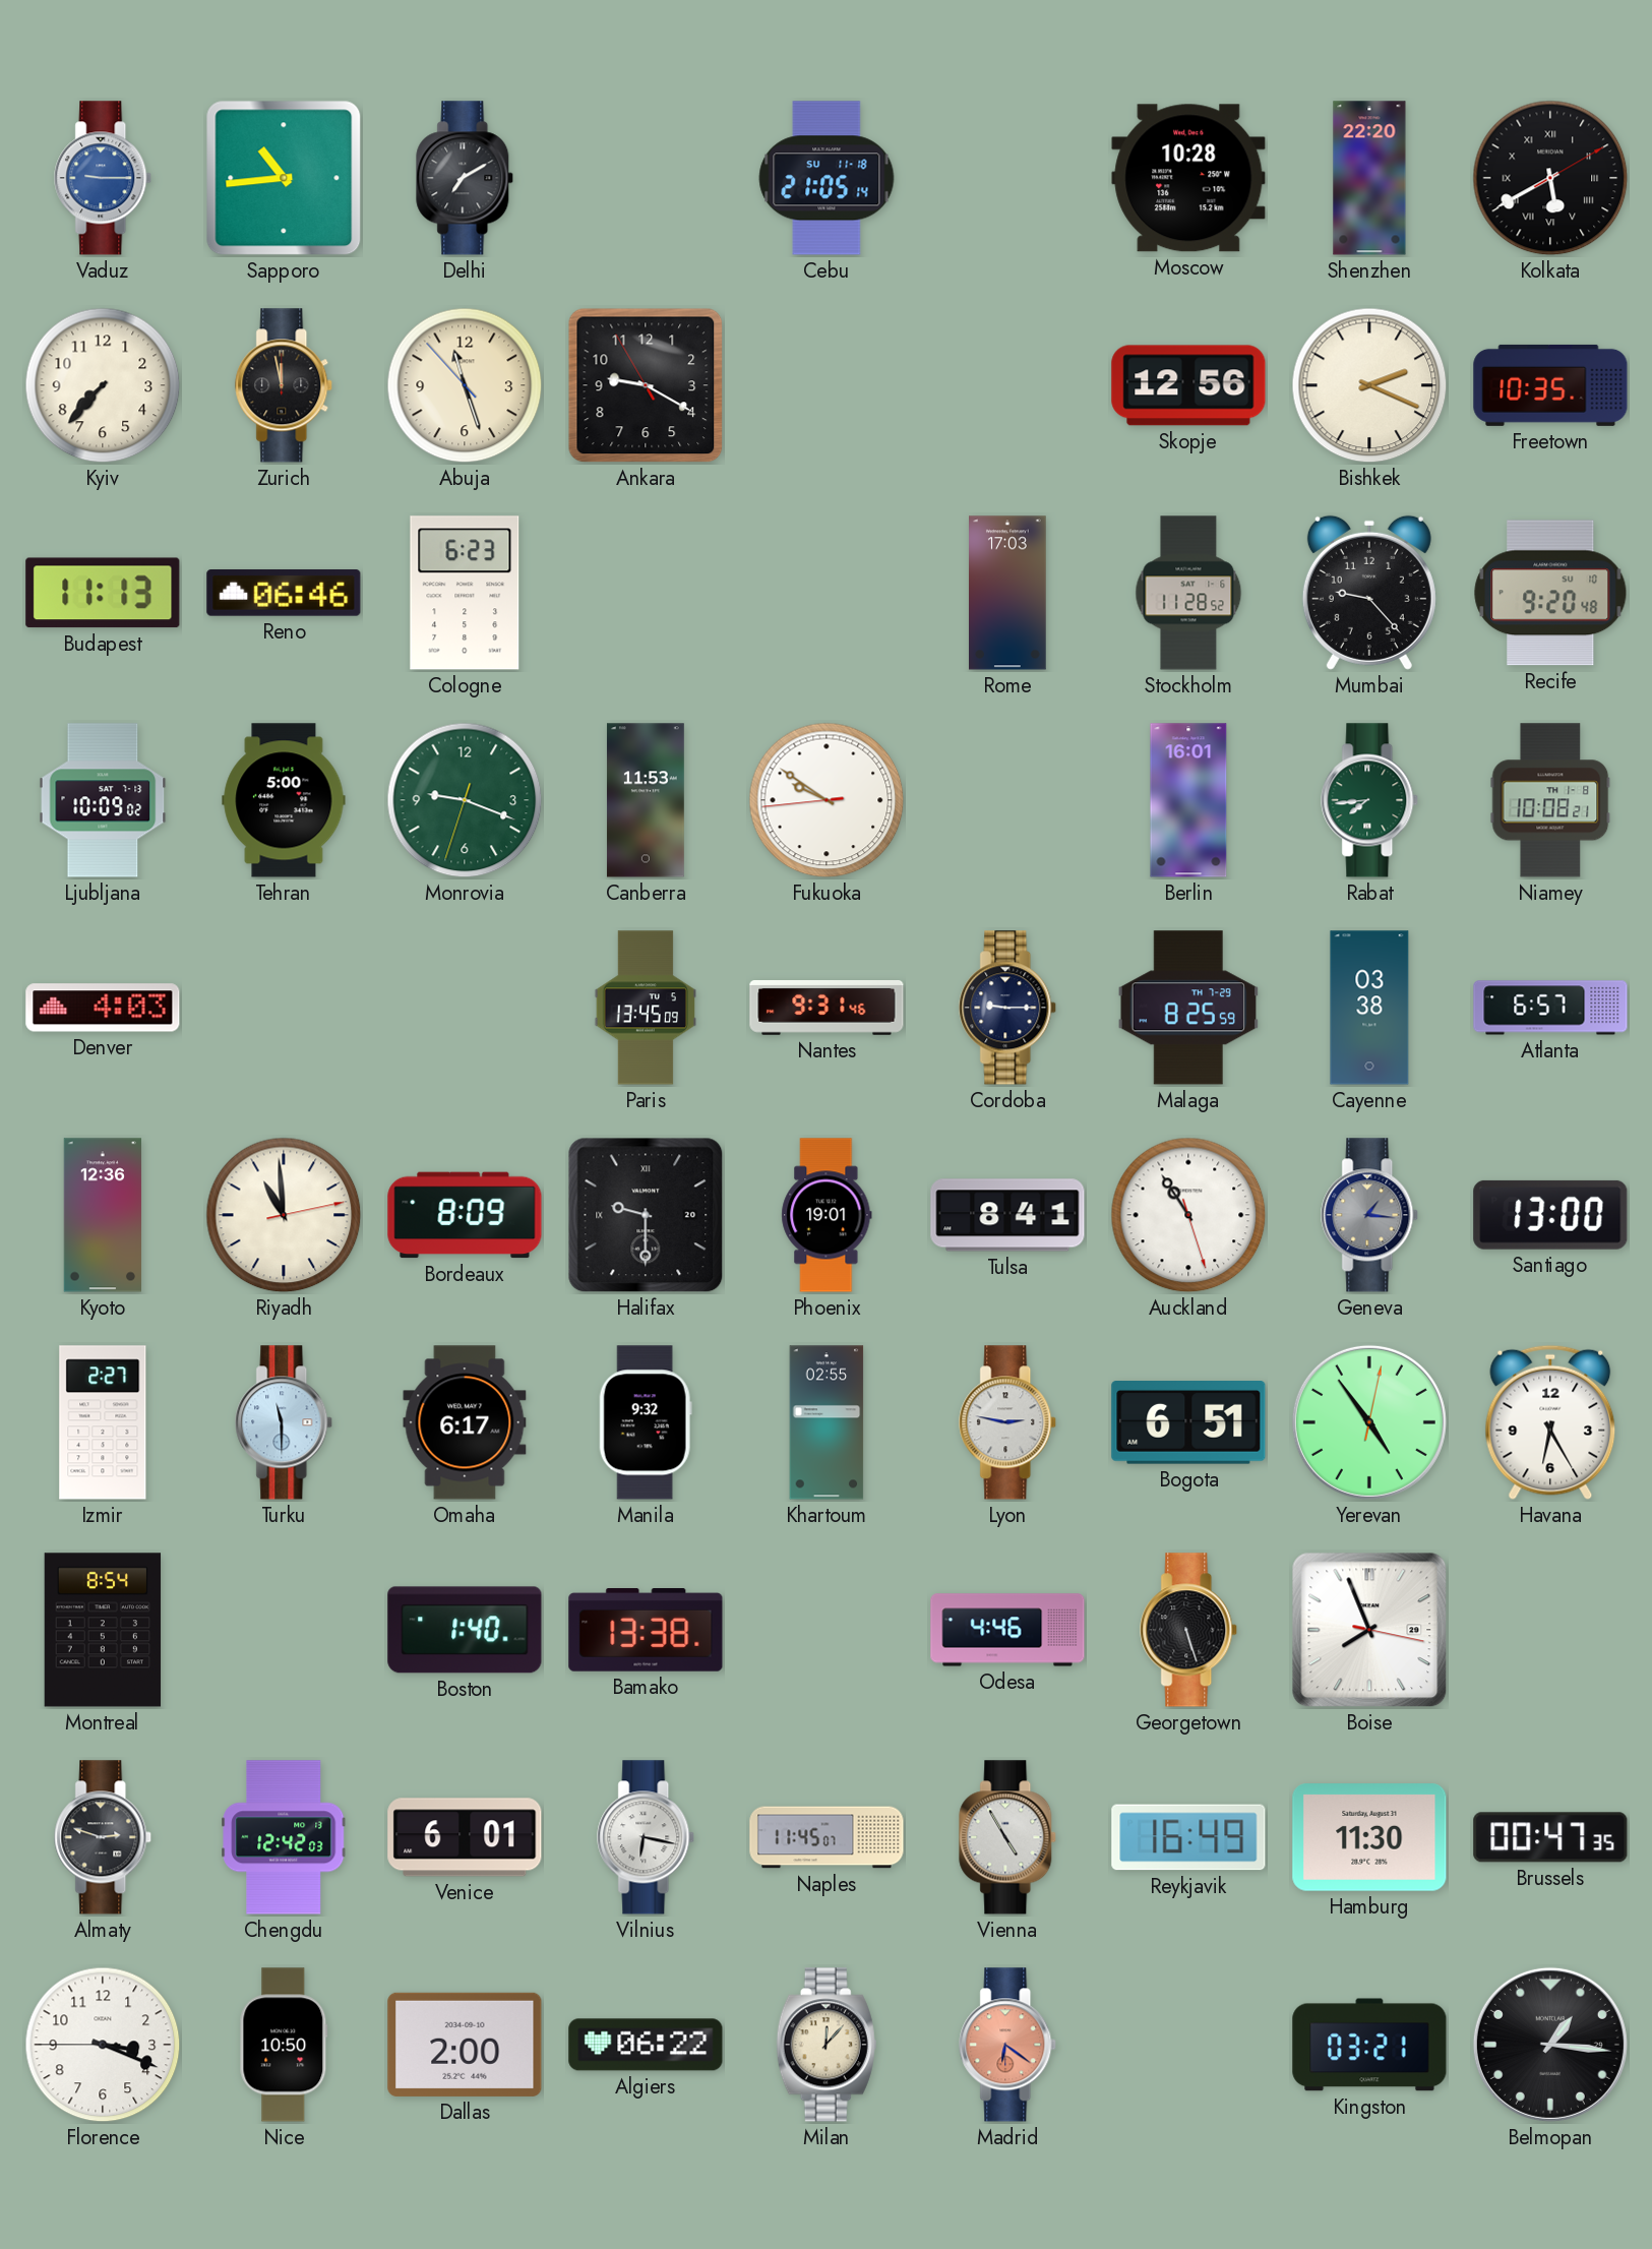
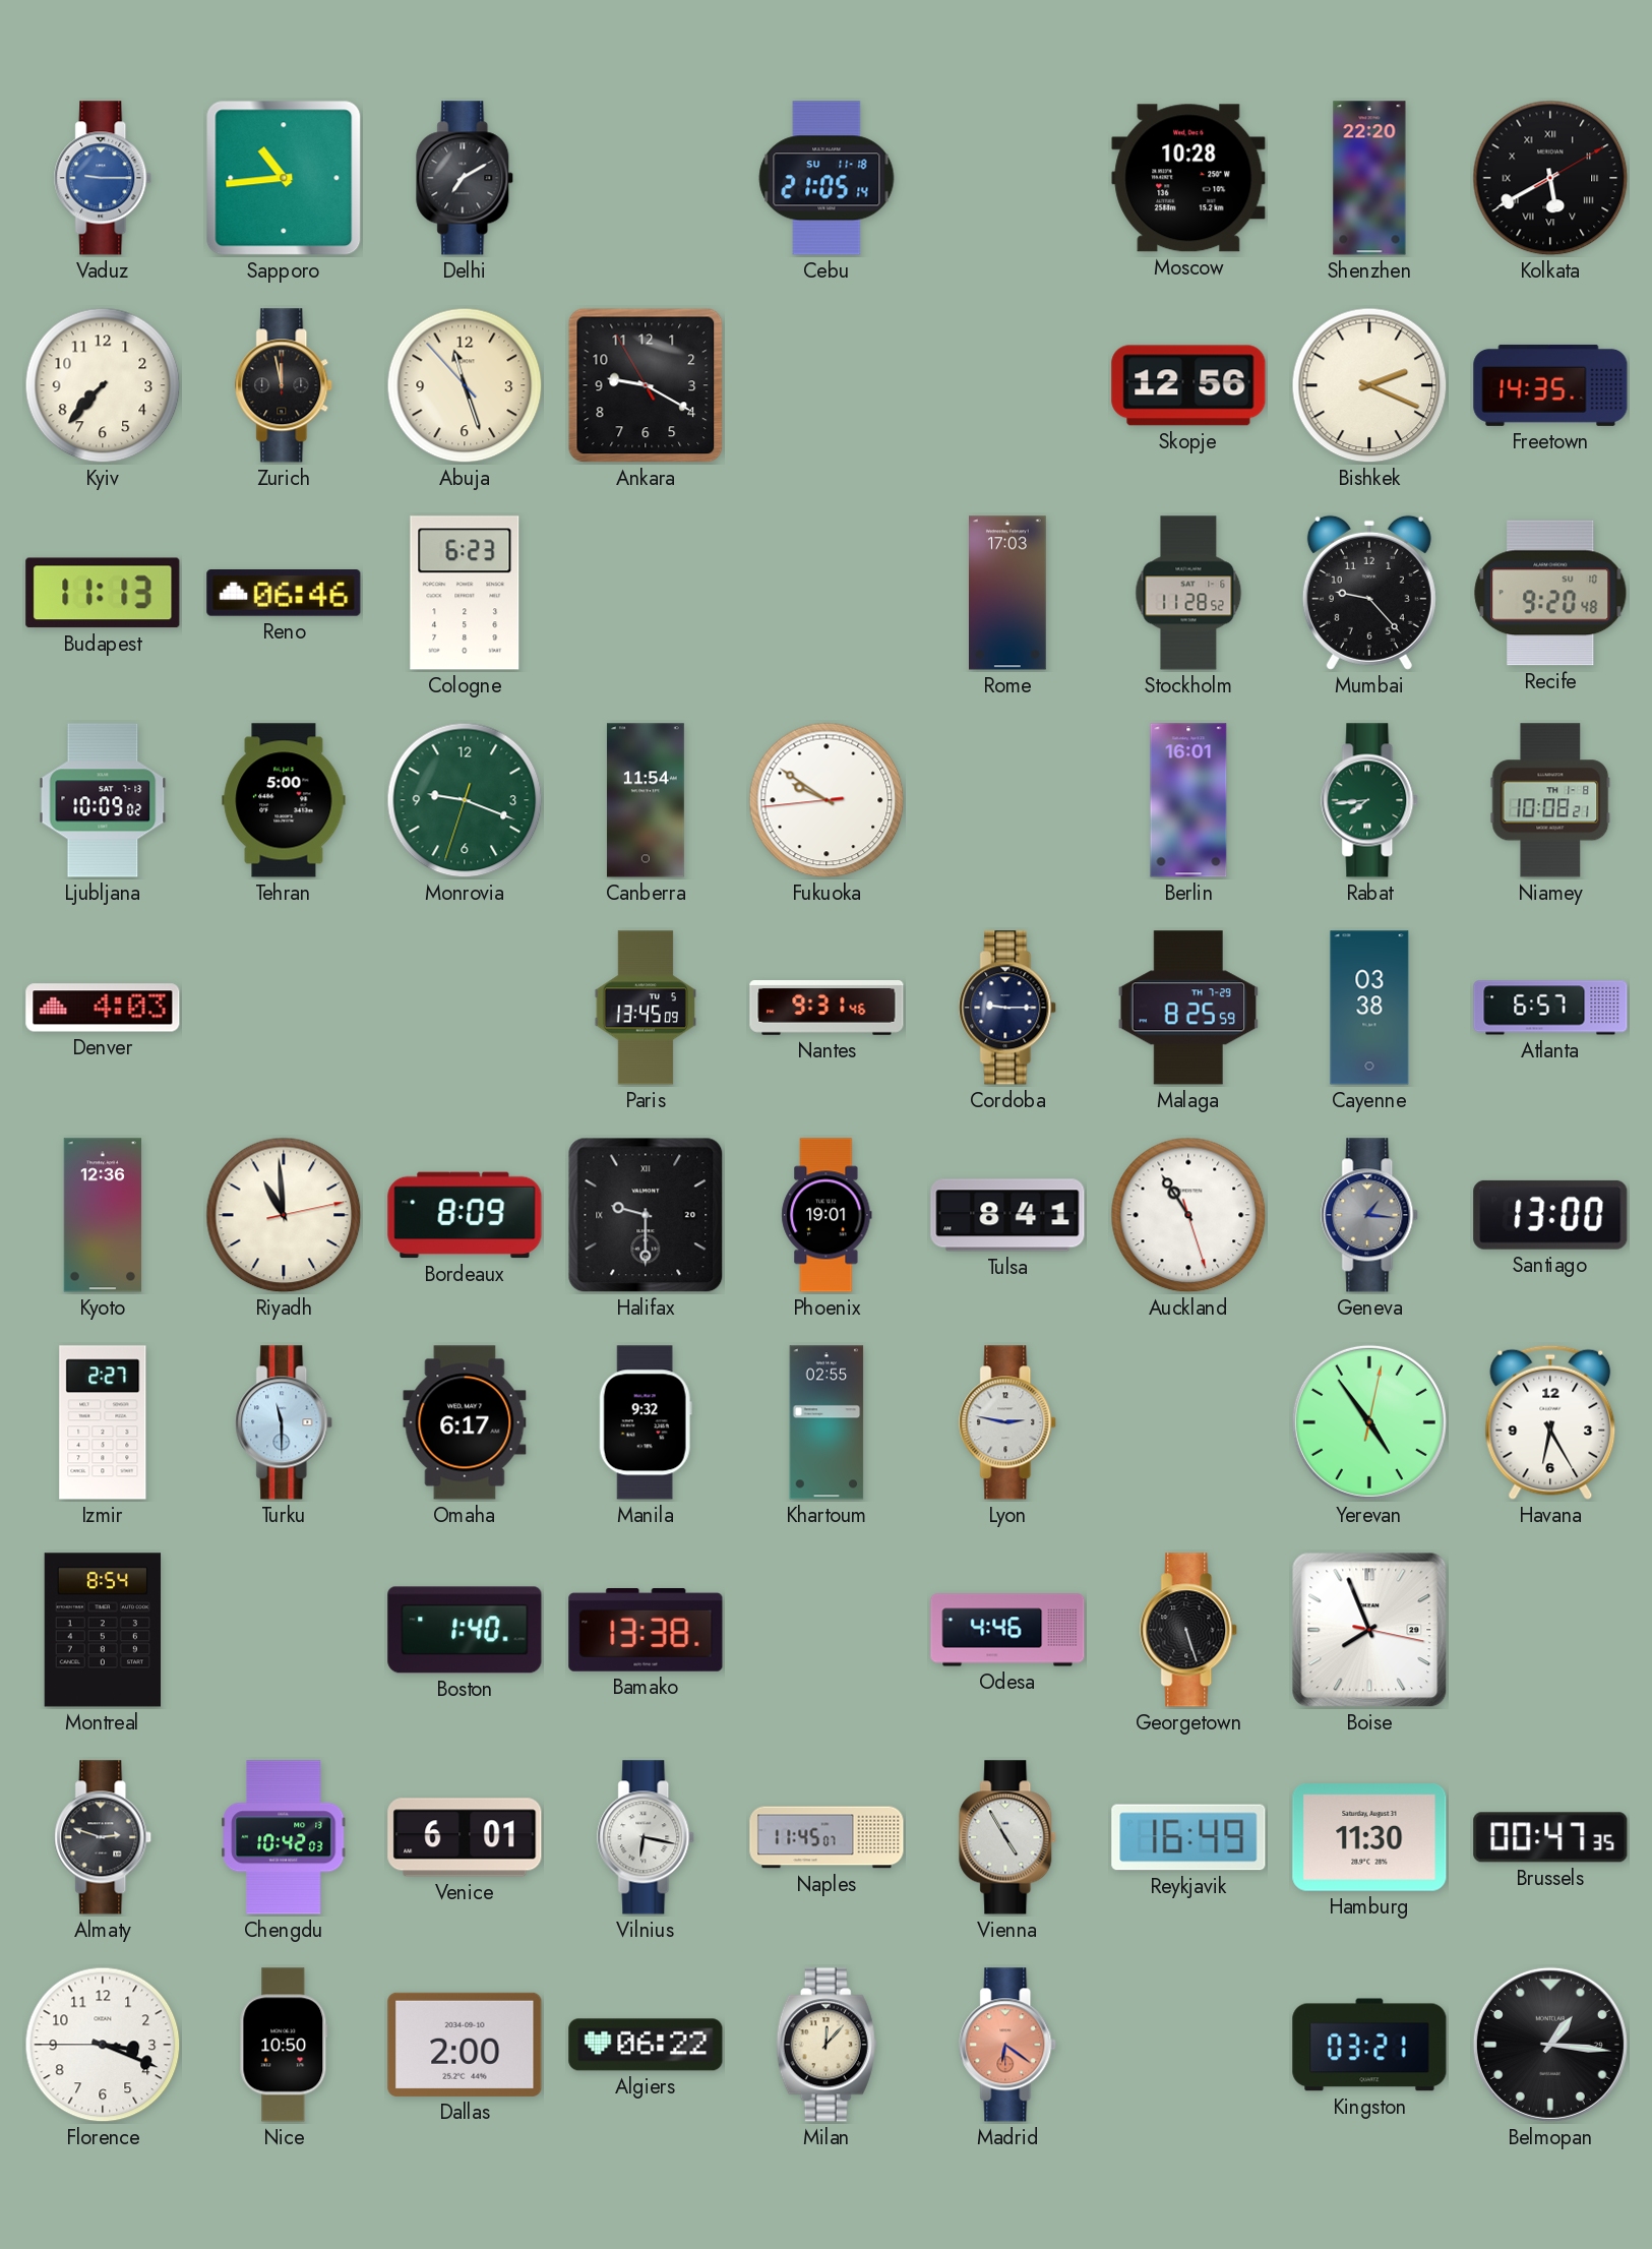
Freetown: 10:35 -> 14:35
Canberra: 11:53 -> 11:54
Bogota: 6:51 -> none
Chengdu: 12:42 -> 10:42
